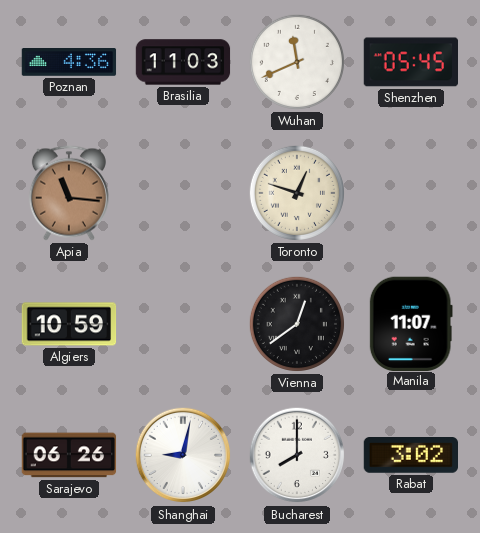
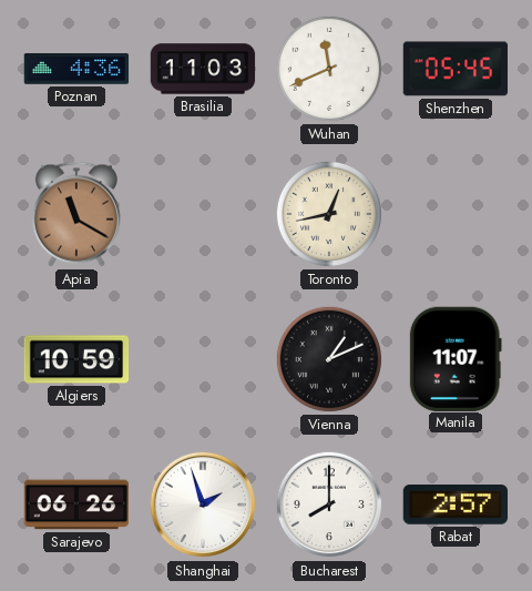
Apia: 11:16 -> 11:20
Toronto: 12:48 -> 12:43
Vienna: 12:39 -> 1:11
Shanghai: 9:02 -> 1:57
Rabat: 3:02 -> 2:57
